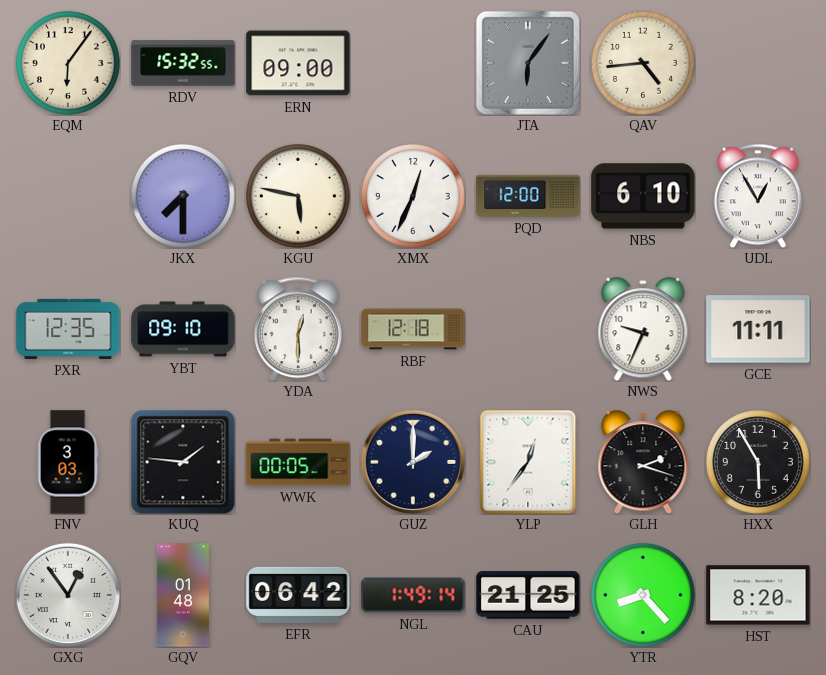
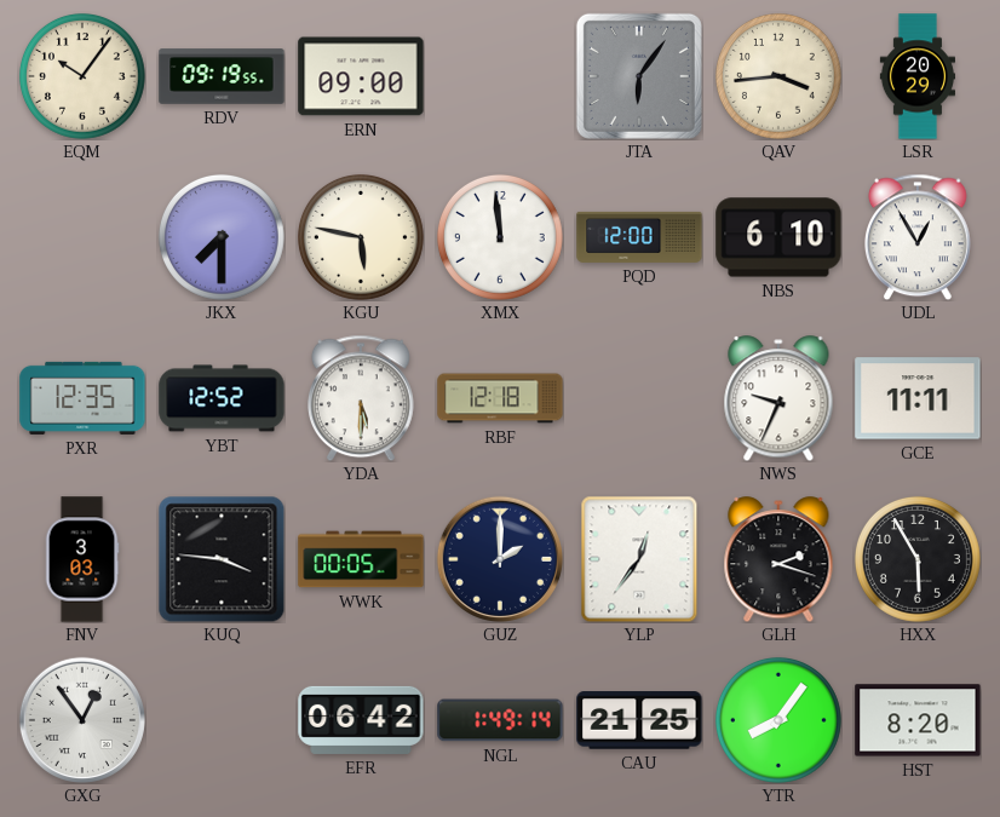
EQM: 6:06 -> 10:06
RDV: 15:32 -> 09:19
QAV: 4:44 -> 3:44
LSR: none -> 20:29
XMX: 12:34 -> 11:59
YBT: 09:10 -> 12:52
YDA: 12:30 -> 5:30
KUQ: 1:46 -> 3:46
GQV: 01:48 -> none
YTR: 8:23 -> 8:06
